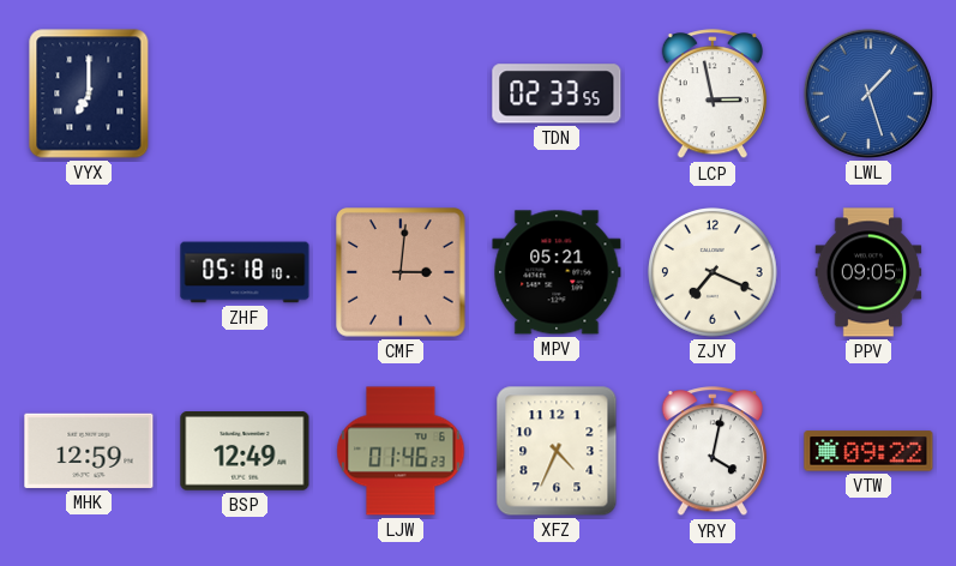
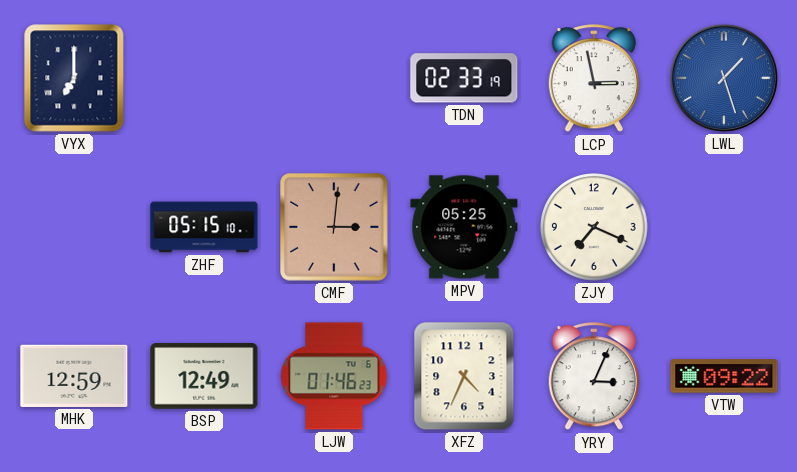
TDN: 02:33:55 -> 02:33:19
ZHF: 05:18 -> 05:15
MPV: 05:21 -> 05:25
PPV: 09:05 -> none
YRY: 4:02 -> 3:04
